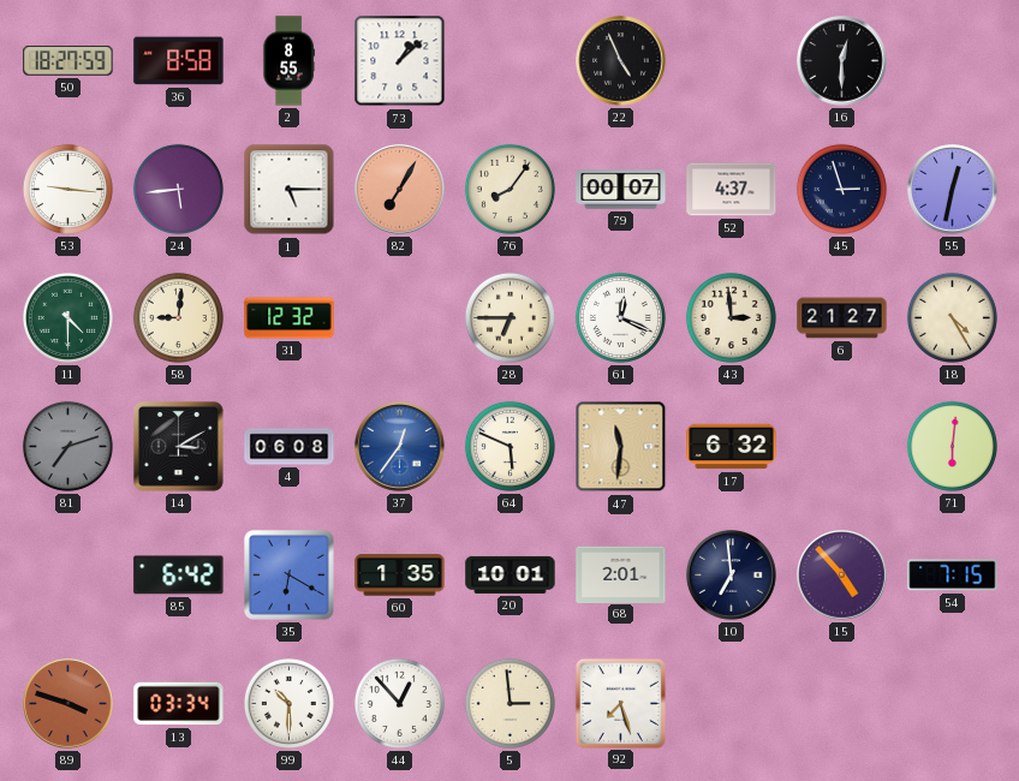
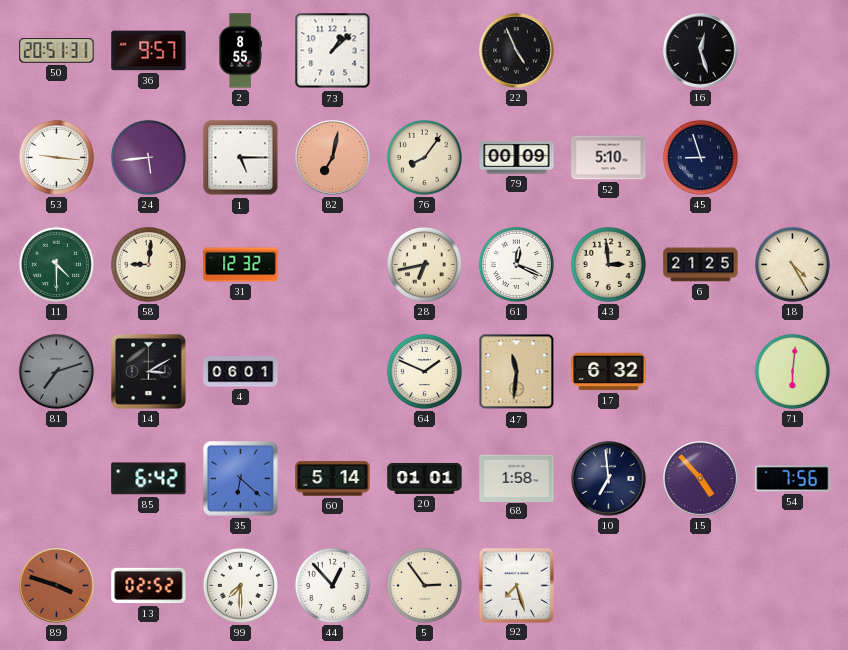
50: 18:27 -> 20:51
36: 8:58 -> 9:57
16: 12:30 -> 12:27
82: 7:05 -> 7:02
79: 00:07 -> 00:09
52: 4:37 -> 5:10
45: 2:57 -> 8:57
55: 12:32 -> none
28: 6:45 -> 6:43
6: 21:27 -> 21:25
4: 06:08 -> 06:01
37: 12:36 -> none
64: 5:49 -> 1:49
35: 6:20 -> 6:22
60: 1:35 -> 5:14
20: 10:01 -> 01:01
68: 2:01 -> 1:58
54: 7:15 -> 7:56
13: 03:34 -> 02:52
99: 10:30 -> 7:30
5: 2:59 -> 2:54
